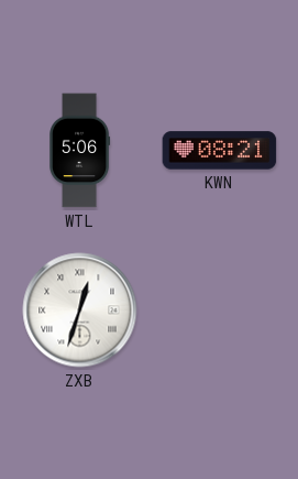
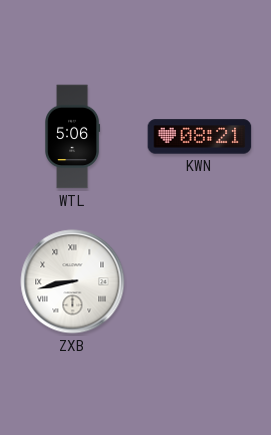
ZXB: 12:33 -> 8:43
